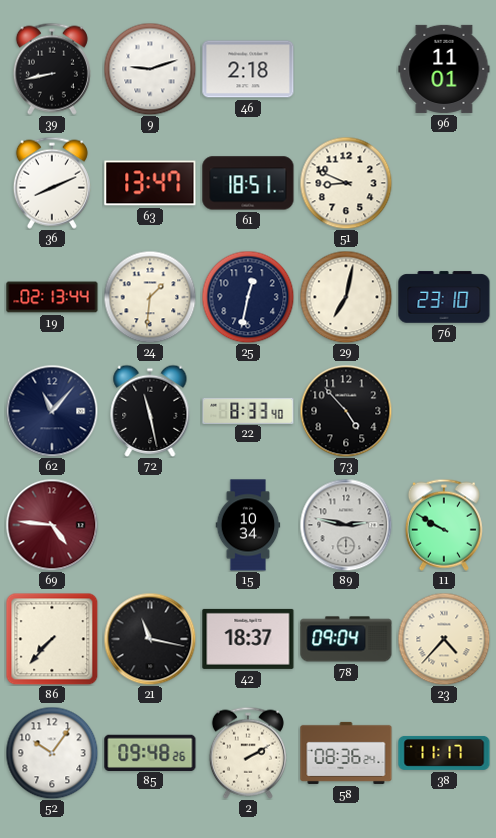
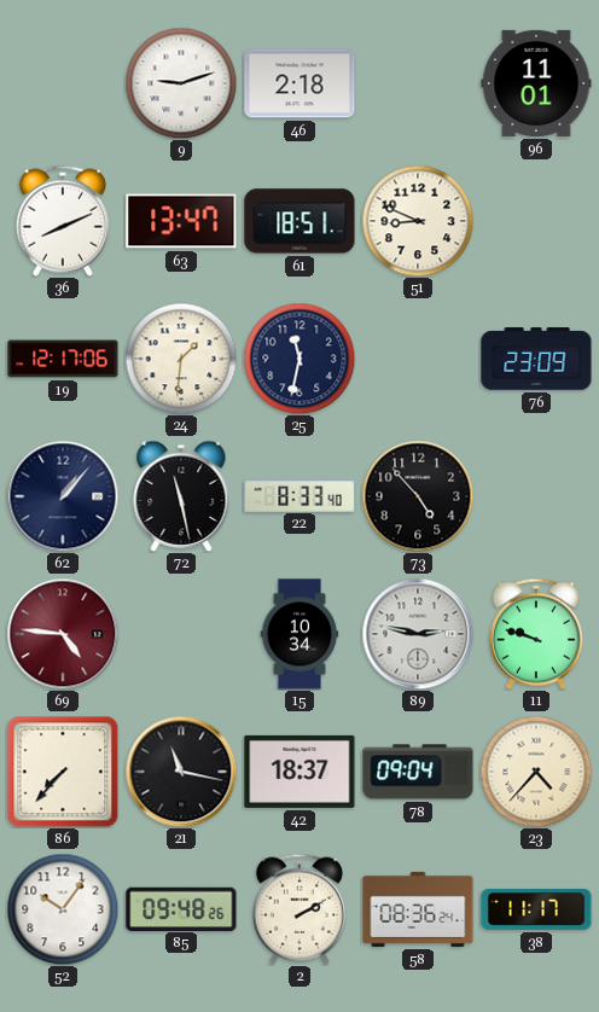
39: 8:43 -> none
19: 02:13 -> 12:17
25: 12:32 -> 11:32
29: 7:02 -> none
76: 23:10 -> 23:09
62: 11:07 -> 1:07
11: 9:50 -> 9:48
